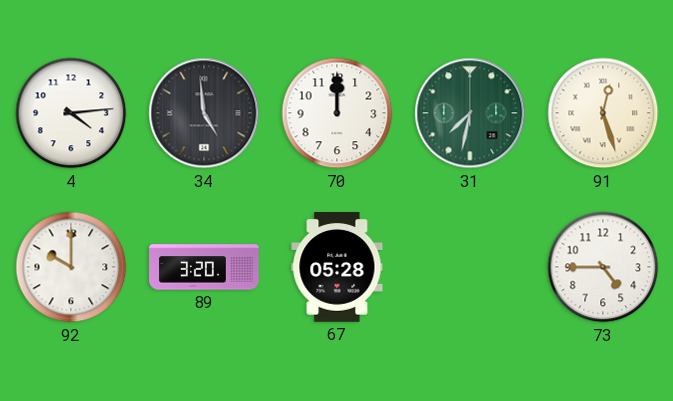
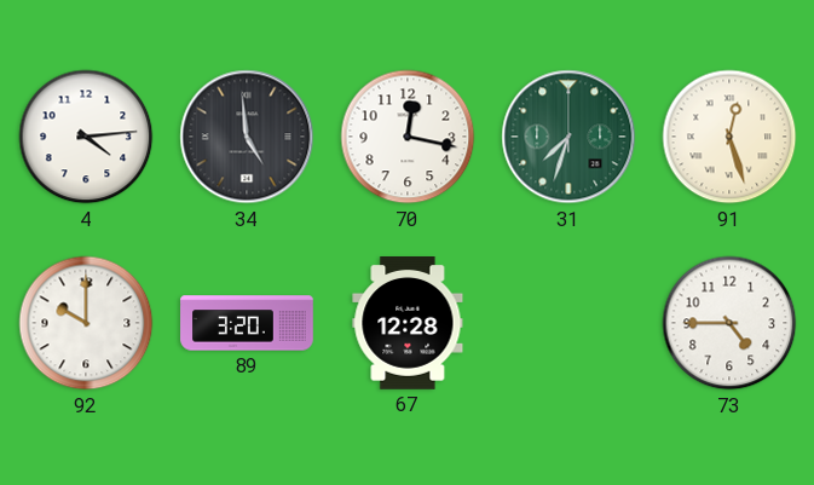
70: 12:00 -> 12:17
31: 7:32 -> 7:33
67: 05:28 -> 12:28
